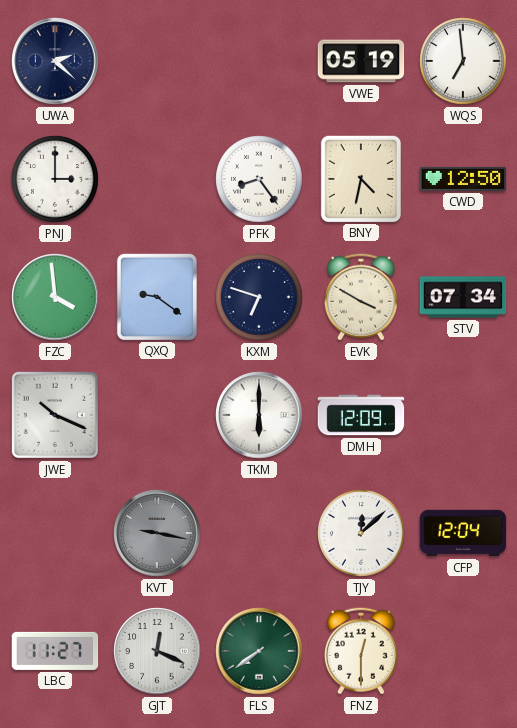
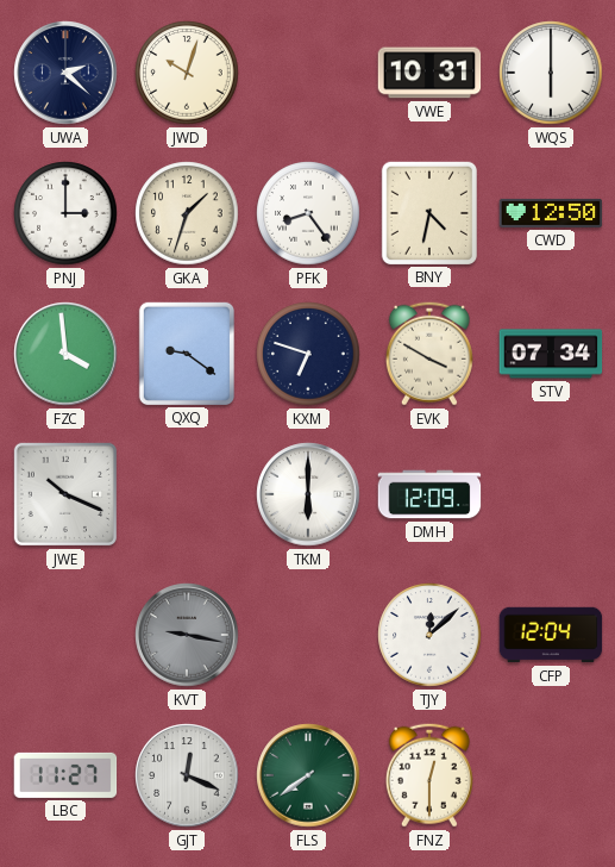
JWD: none -> 10:03
VWE: 05:19 -> 10:31
WQS: 6:59 -> 6:00
GKA: none -> 1:33
